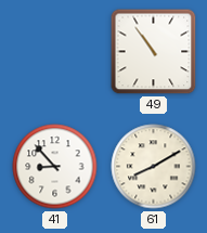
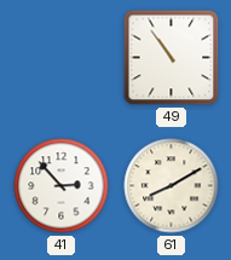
41: 8:53 -> 2:53
